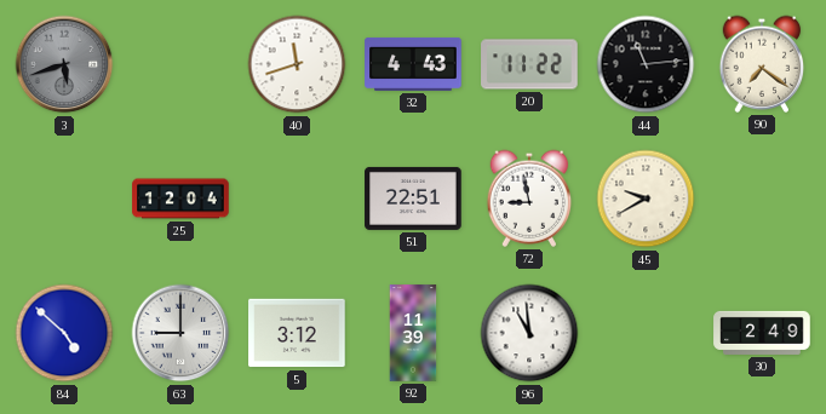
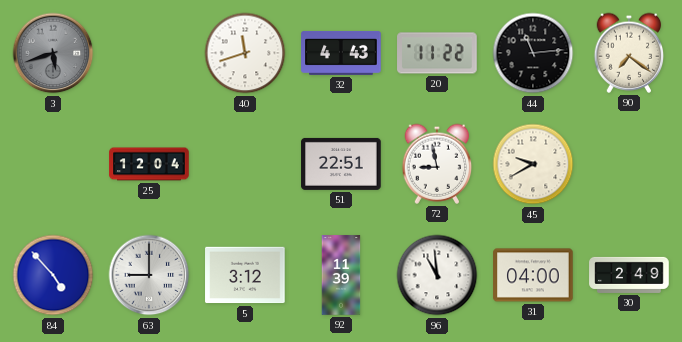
84: 4:52 -> 4:53
31: none -> 04:00
